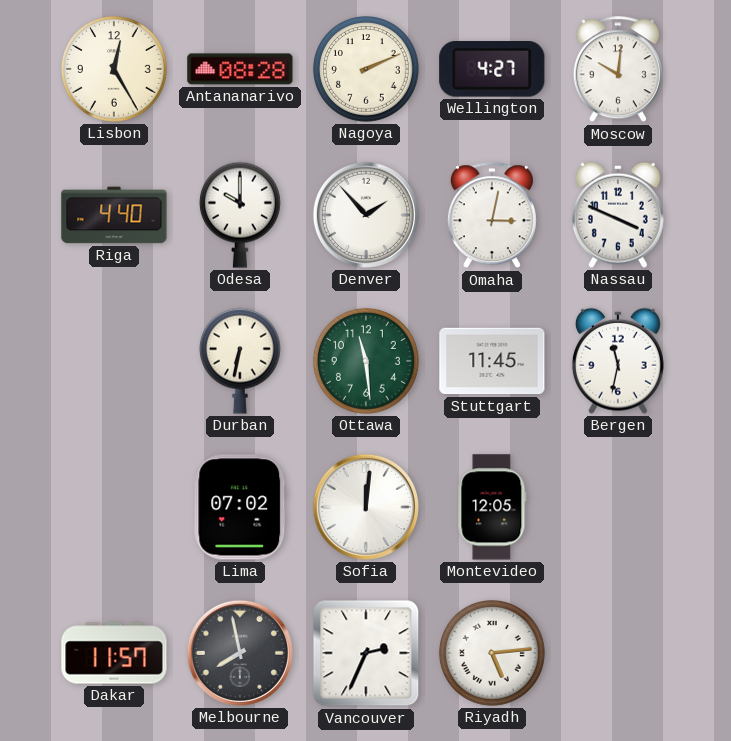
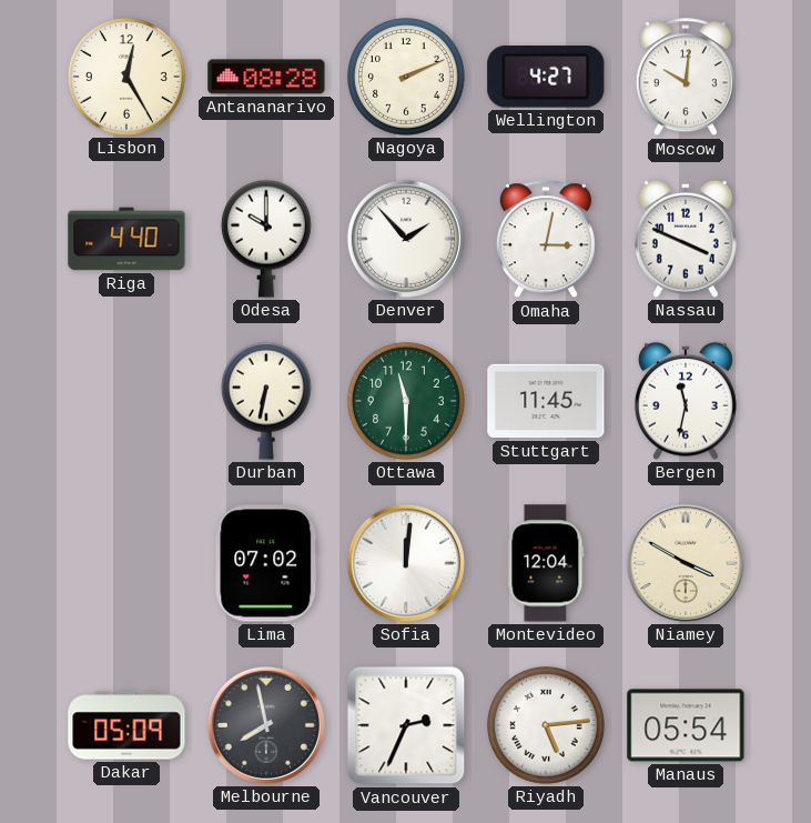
Ottawa: 11:29 -> 11:30
Montevideo: 12:05 -> 12:04
Niamey: none -> 3:50
Dakar: 11:57 -> 05:09
Manaus: none -> 05:54
